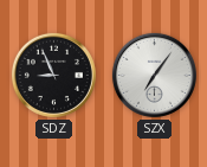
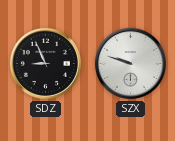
SZX: 7:06 -> 9:48
